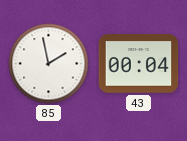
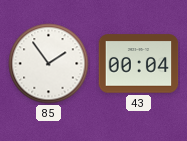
85: 1:58 -> 1:54
